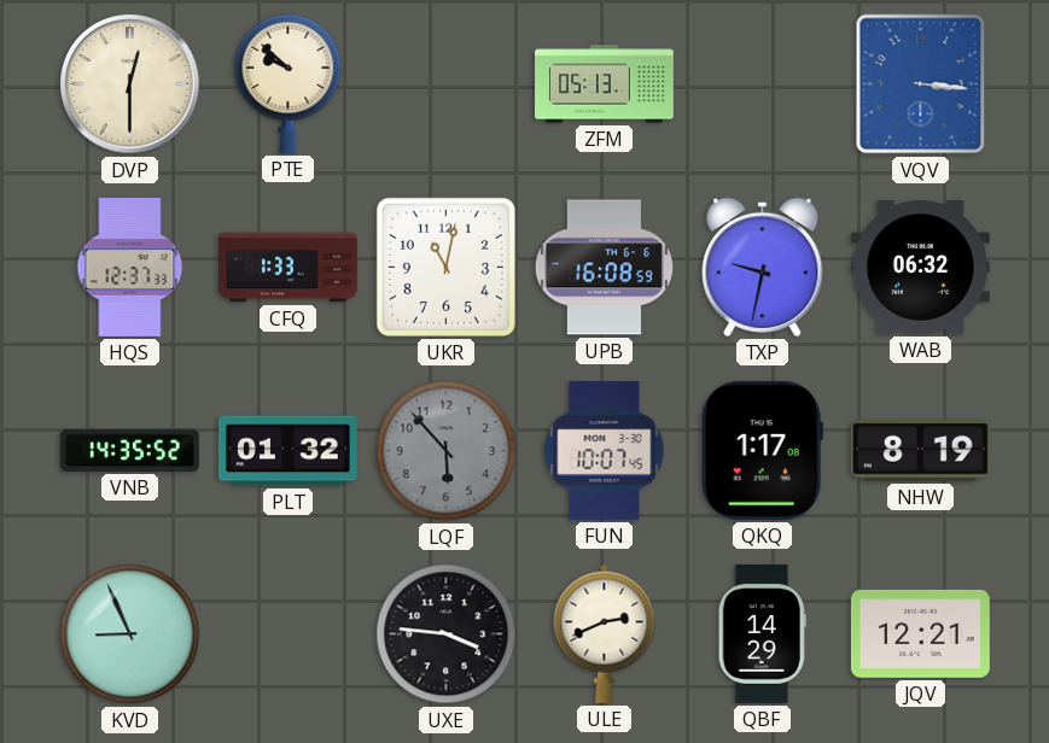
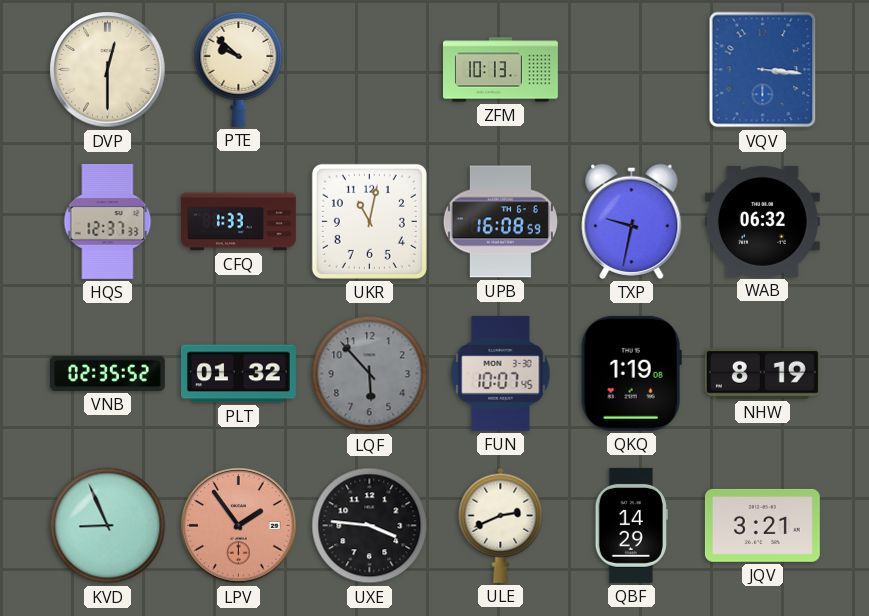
ZFM: 05:13 -> 10:13
VNB: 14:35 -> 02:35
QKQ: 1:17 -> 1:19
LPV: none -> 1:54
JQV: 12:21 -> 3:21
